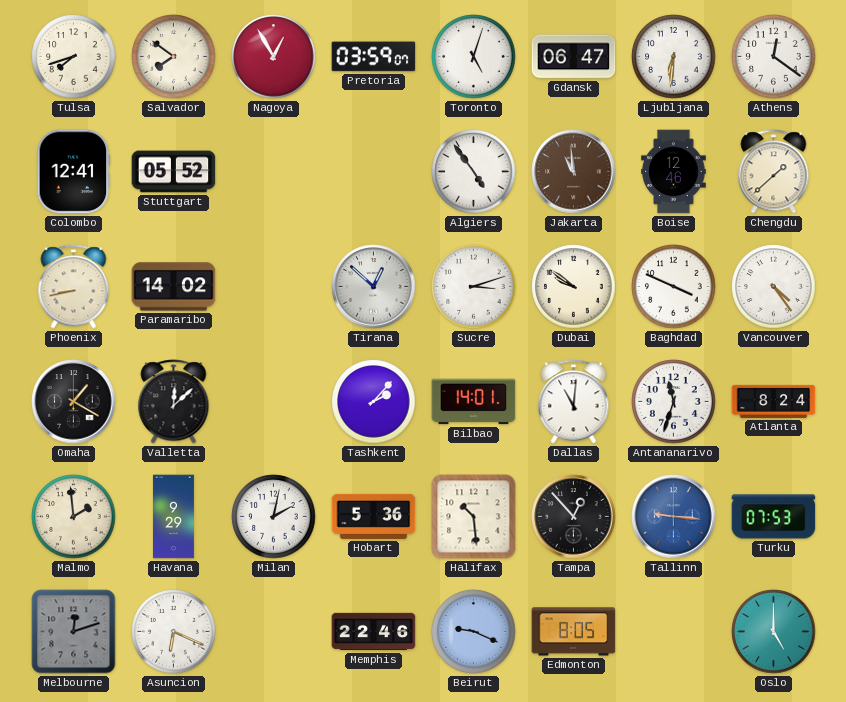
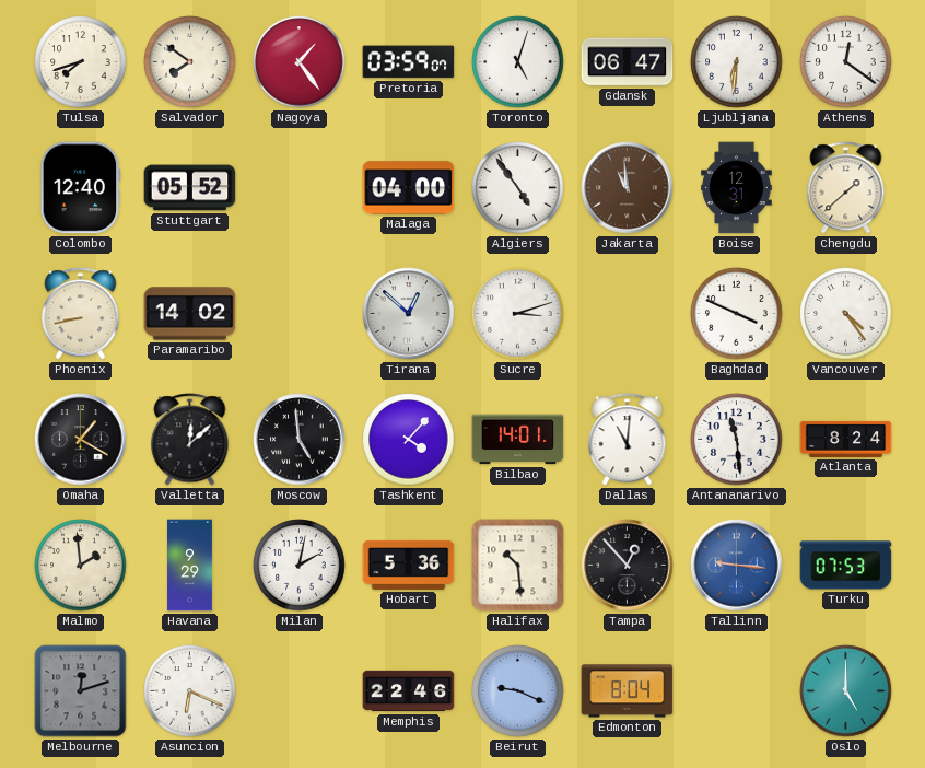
Nagoya: 12:55 -> 1:24
Colombo: 12:41 -> 12:40
Malaga: none -> 04:00
Boise: 12:46 -> 12:31
Dubai: 9:51 -> none
Moscow: none -> 4:59
Tashkent: 2:07 -> 4:07
Antananarivo: 11:33 -> 11:29
Edmonton: 8:05 -> 8:04
